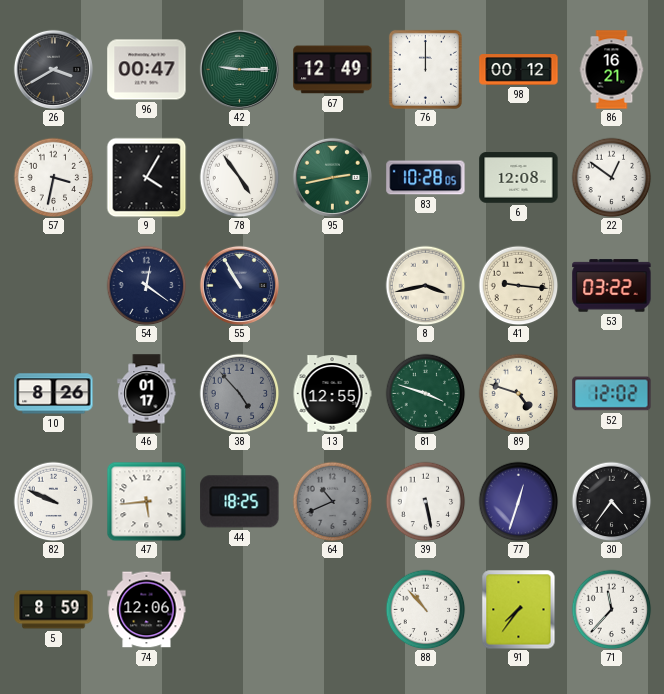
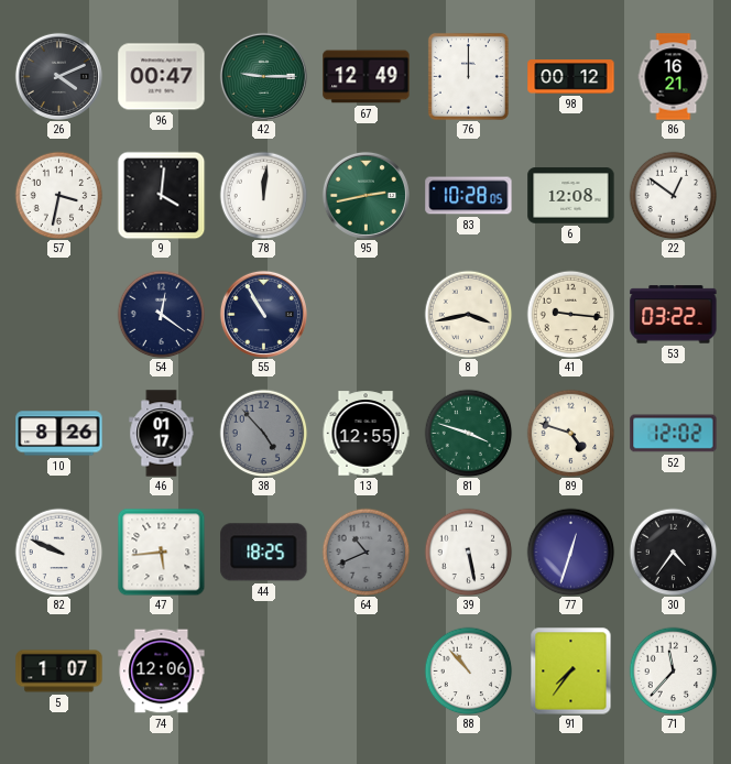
26: 3:40 -> 4:11
9: 4:05 -> 4:01
78: 4:54 -> 12:01
5: 8:59 -> 1:07
